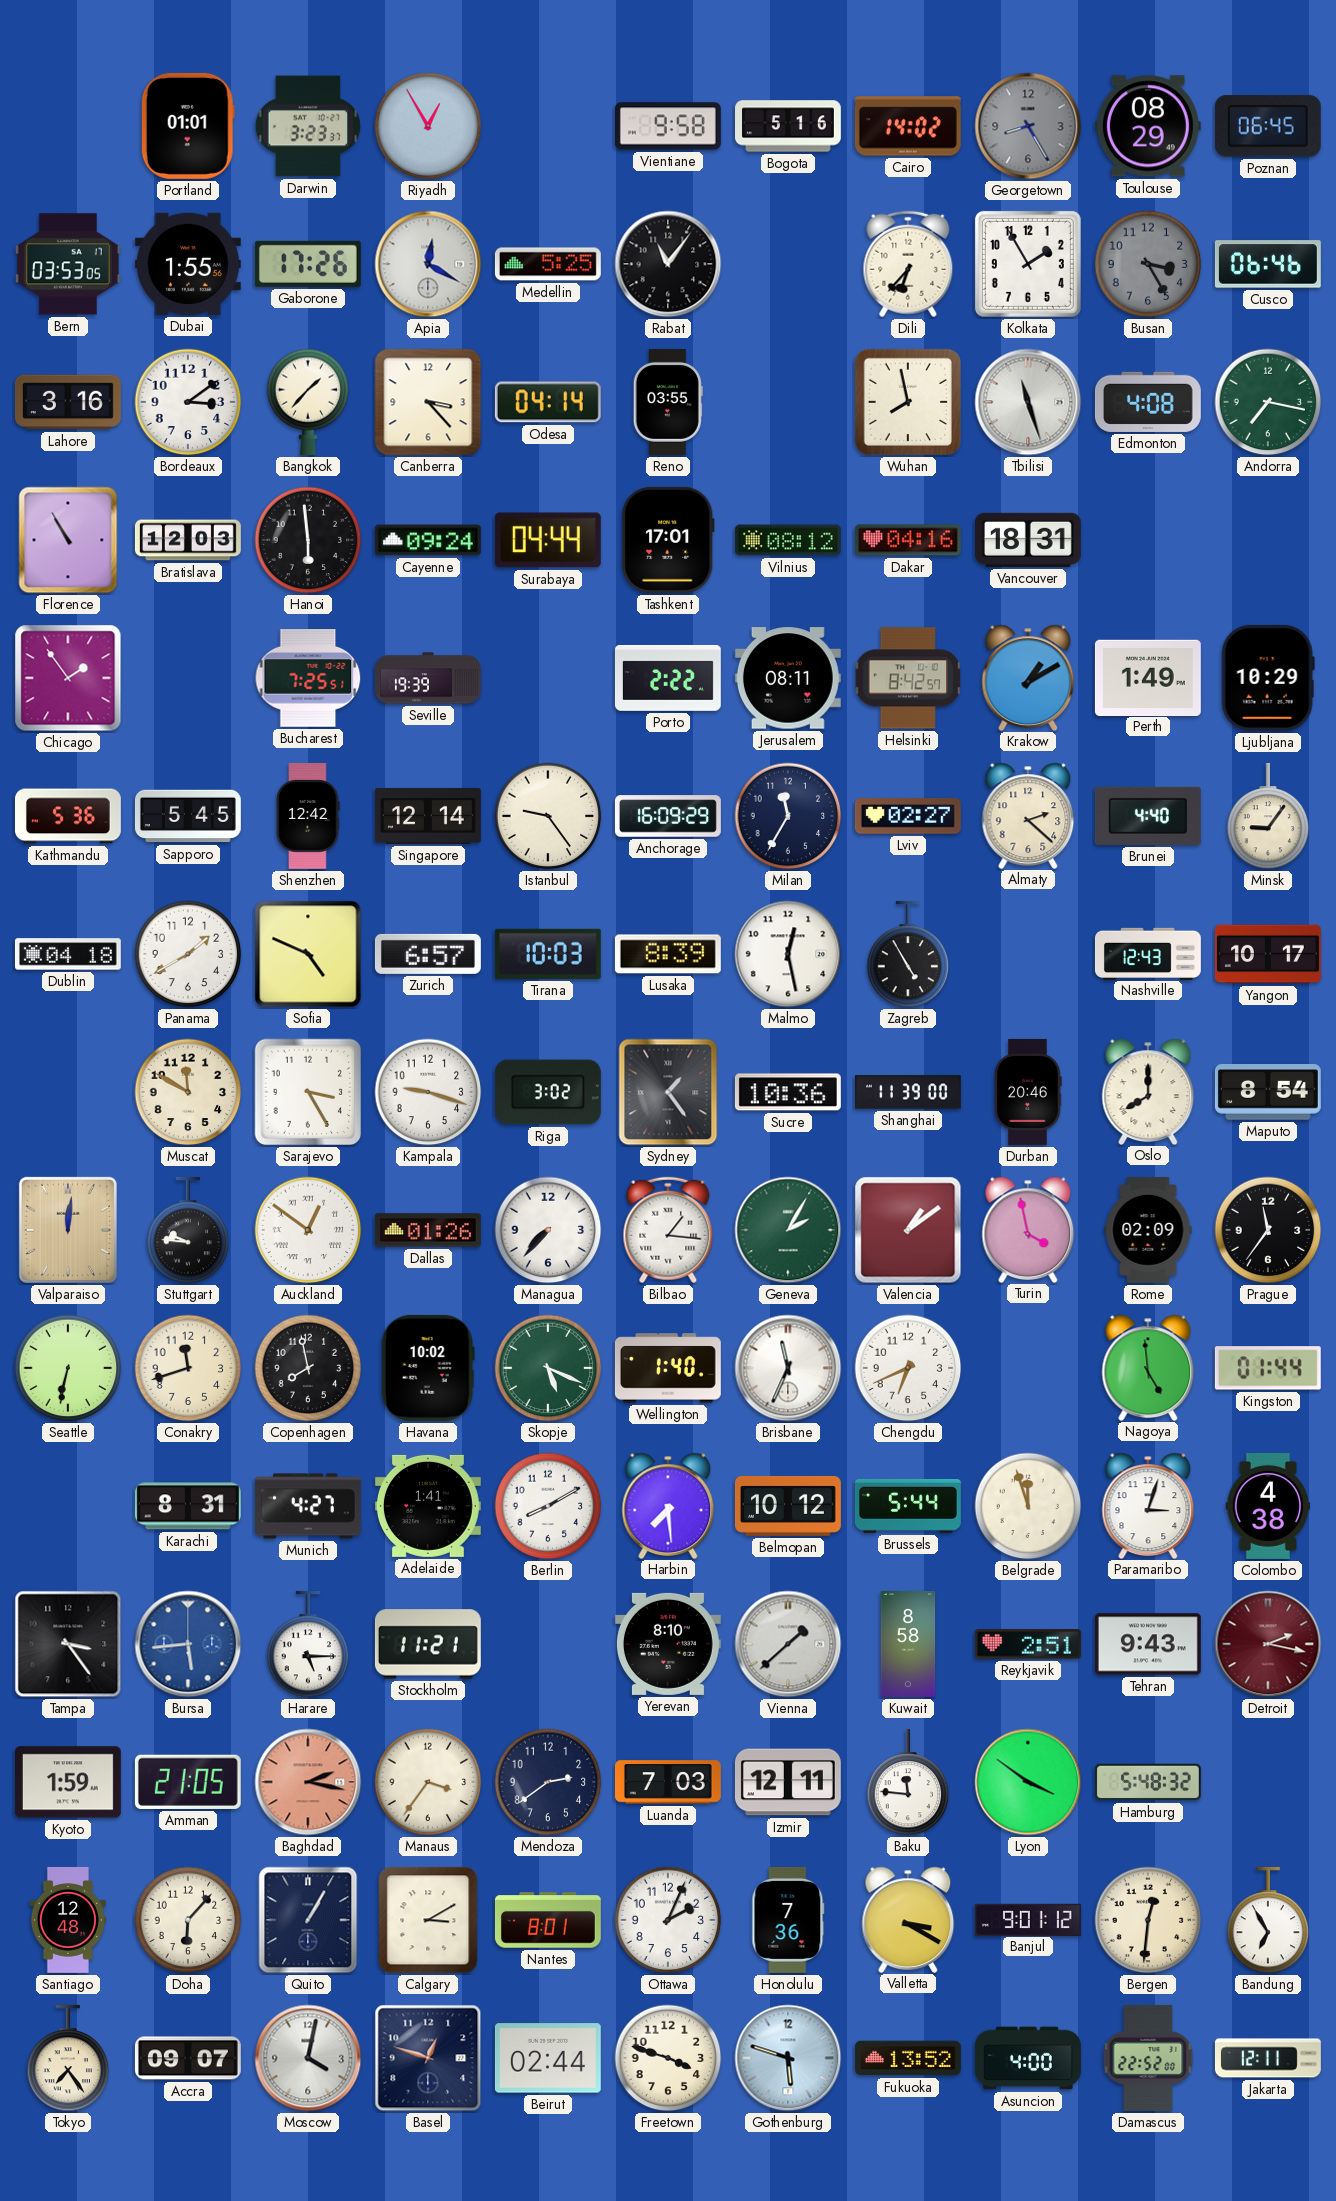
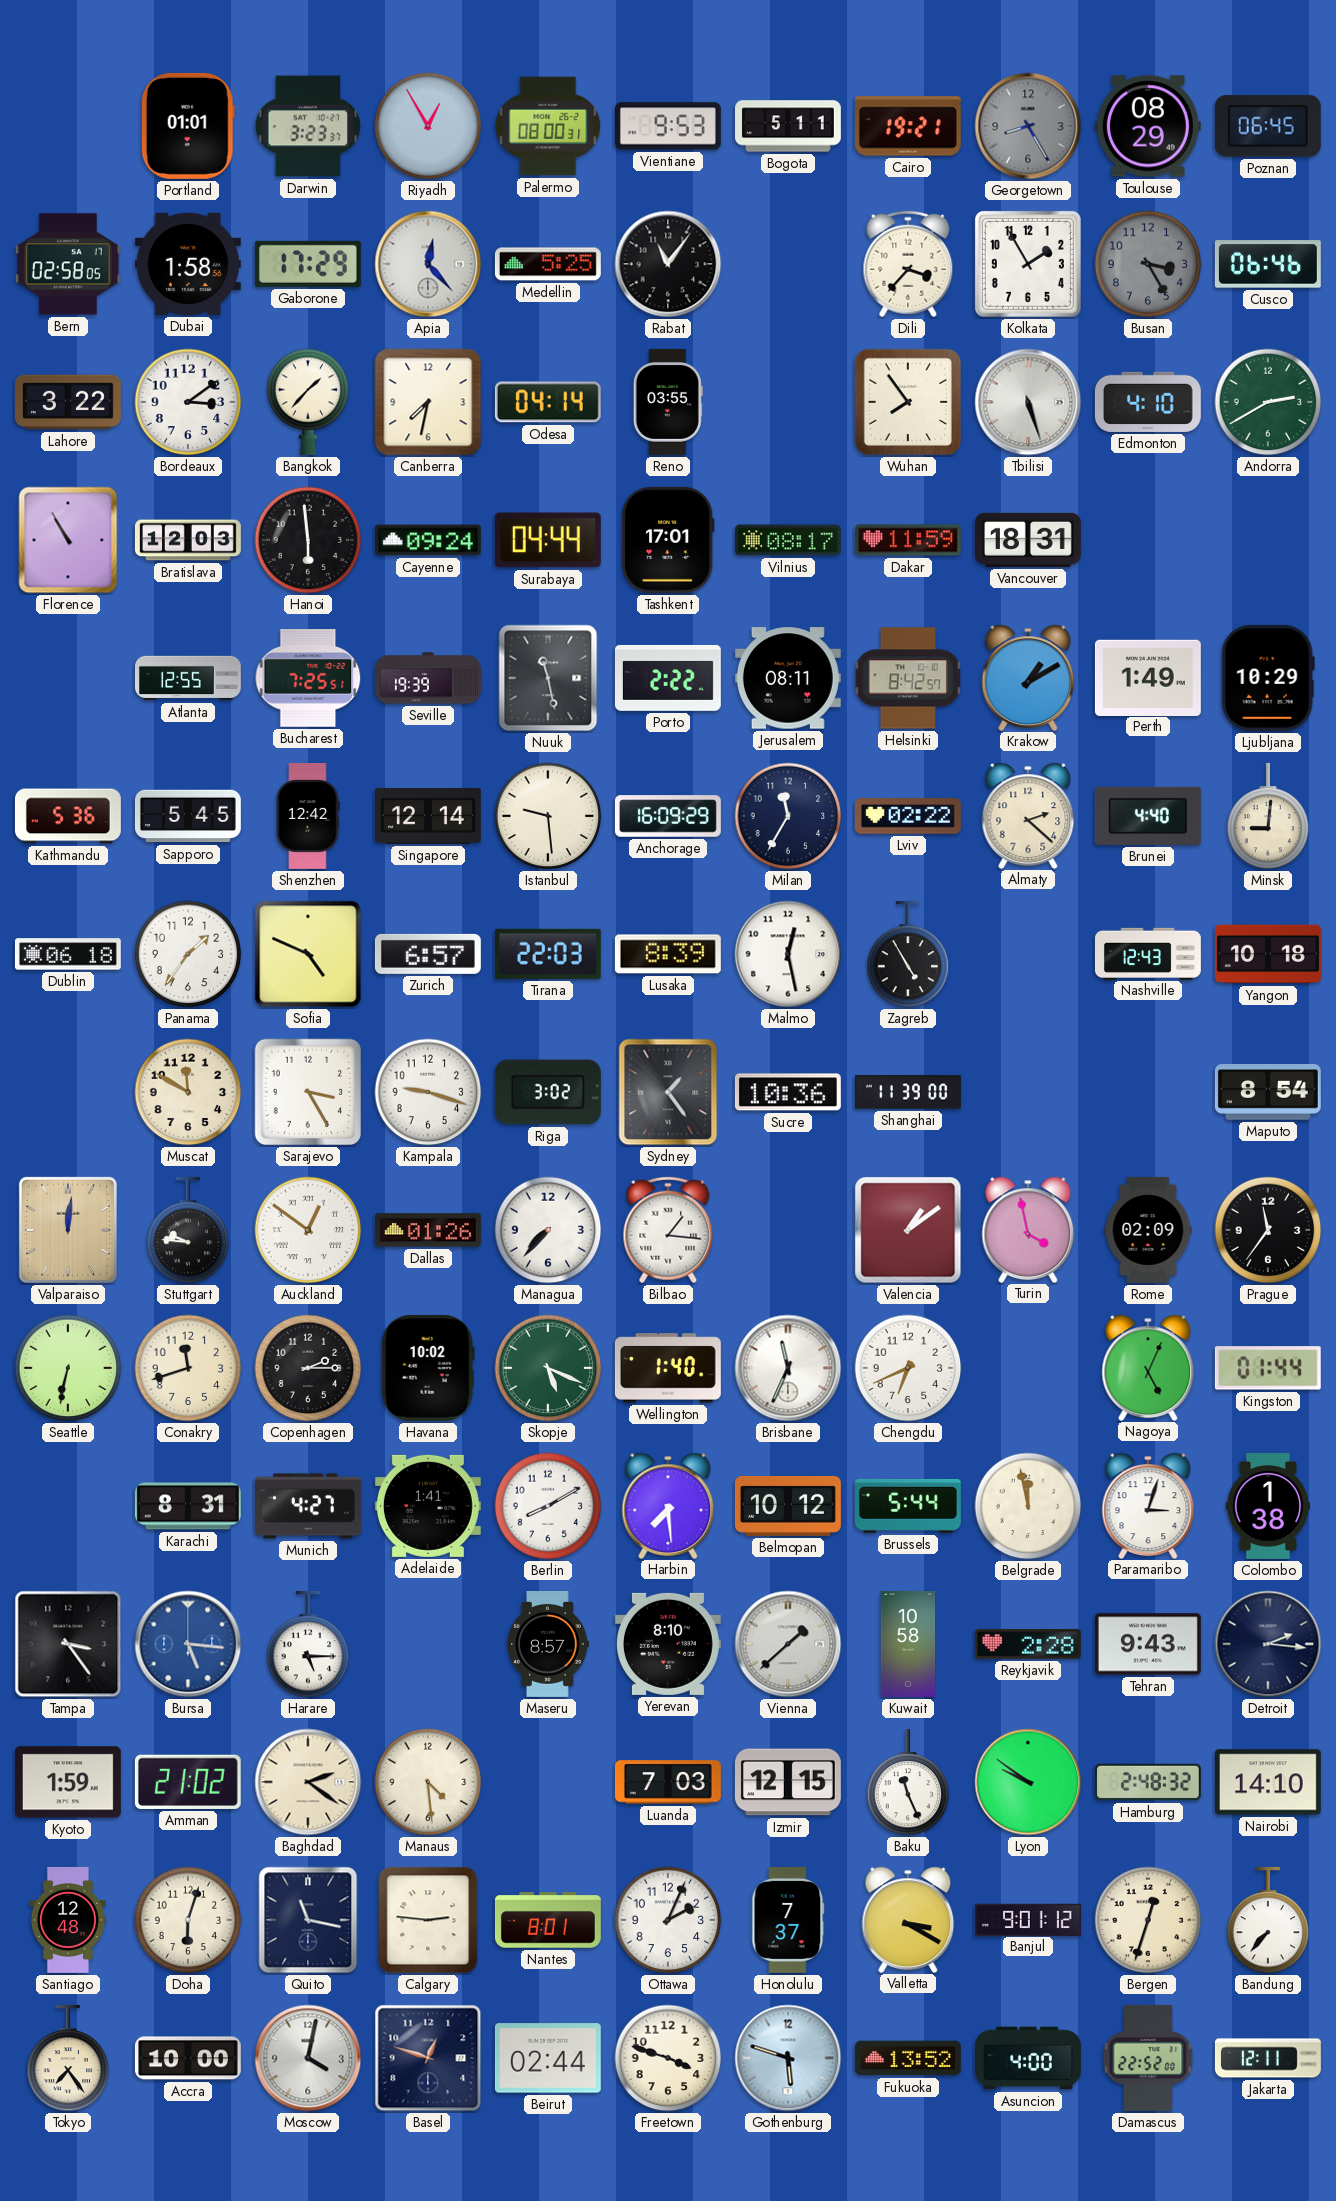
Palermo: none -> 08:00
Vientiane: 9:58 -> 9:53
Bogota: 5:16 -> 5:11
Cairo: 14:02 -> 19:21
Bern: 03:53 -> 02:58
Dubai: 1:55 -> 1:58
Gaborone: 17:26 -> 17:29
Apia: 12:20 -> 12:23
Dili: 6:37 -> 3:37
Lahore: 3:16 -> 3:22
Canberra: 3:23 -> 7:32
Wuhan: 7:58 -> 7:54
Tbilisi: 11:27 -> 5:27
Edmonton: 4:08 -> 4:10
Andorra: 7:17 -> 2:40
Vilnius: 08:12 -> 08:17
Dakar: 04:16 -> 11:59
Chicago: 1:54 -> none
Atlanta: none -> 12:55
Nuuk: none -> 11:28
Istanbul: 9:24 -> 9:29
Lviv: 02:27 -> 02:22
Minsk: 9:06 -> 9:01
Dublin: 04:18 -> 06:18
Panama: 1:40 -> 1:36
Tirana: 10:03 -> 22:03
Yangon: 10:17 -> 10:18
Durban: 20:46 -> none
Oslo: 8:00 -> none
Geneva: 2:05 -> none
Copenhagen: 7:58 -> 2:15
Nagoya: 4:59 -> 5:04
Belgrade: 11:57 -> 11:58
Colombo: 4:38 -> 1:38
Bursa: 5:44 -> 5:16
Stockholm: 11:21 -> none
Maseru: none -> 8:57
Kuwait: 8:58 -> 10:58
Reykjavik: 2:51 -> 2:28
Detroit: 2:17 -> 2:16
Detroit dial: burgundy -> navy
Amman: 21:05 -> 21:02
Baghdad: 2:17 -> 2:21
Baghdad dial: salmon -> cream
Manaus: 3:36 -> 4:29
Mendoza: 2:39 -> none
Izmir: 12:11 -> 12:15
Baku: 11:46 -> 11:26
Lyon: 3:51 -> 9:51
Hamburg: 5:48 -> 2:48
Nairobi: none -> 14:10
Doha: 6:07 -> 6:03
Quito: 1:05 -> 11:17
Calgary: 3:10 -> 2:46
Honolulu: 7:36 -> 7:37
Bergen: 12:31 -> 12:33
Bandung: 6:55 -> 7:37
Accra: 09:07 -> 10:00
